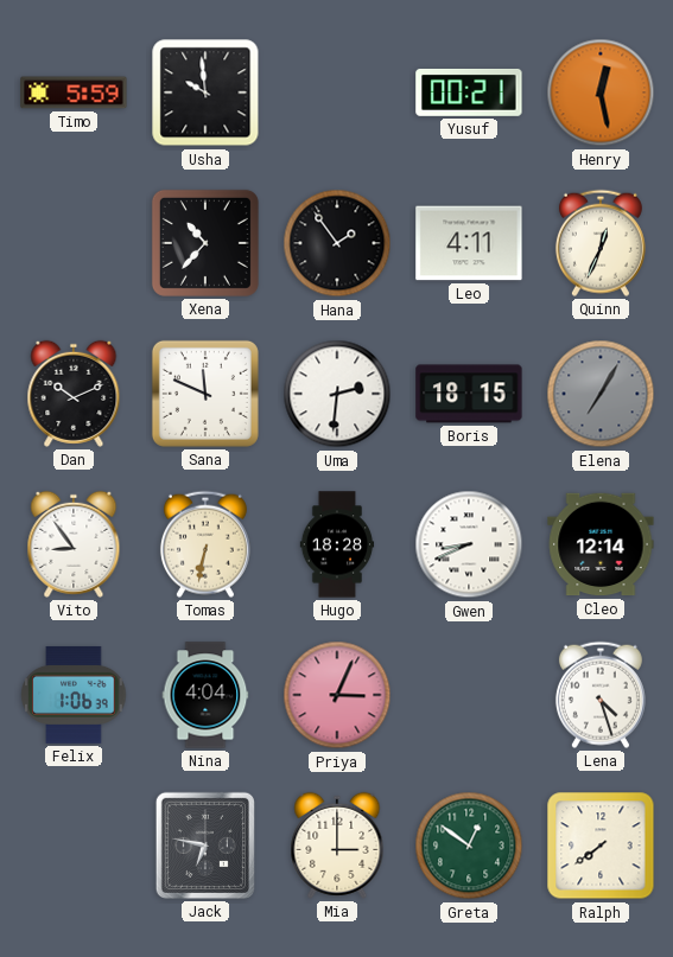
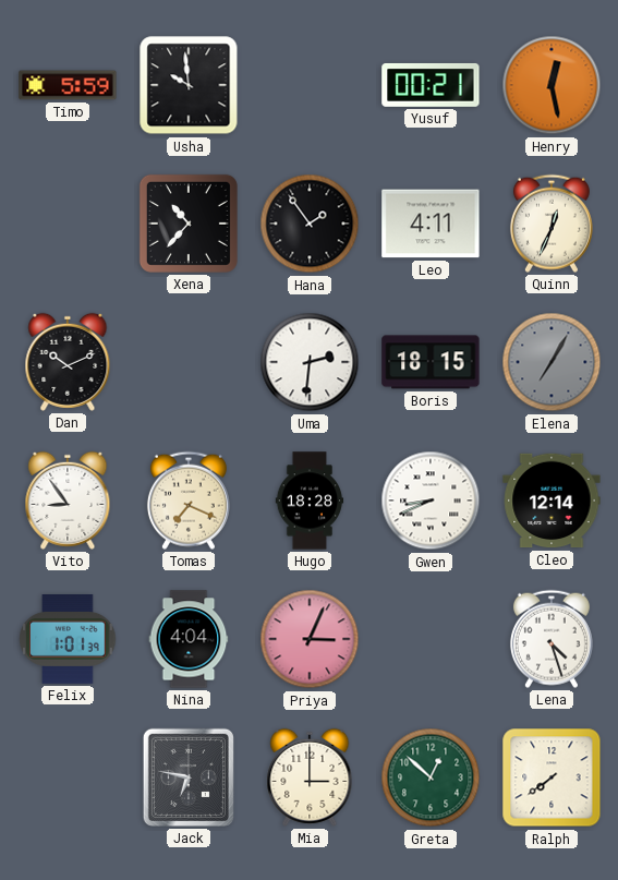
Sana: 11:49 -> none
Tomas: 6:32 -> 7:19
Felix: 1:06 -> 1:01
Greta: 12:51 -> 12:52
